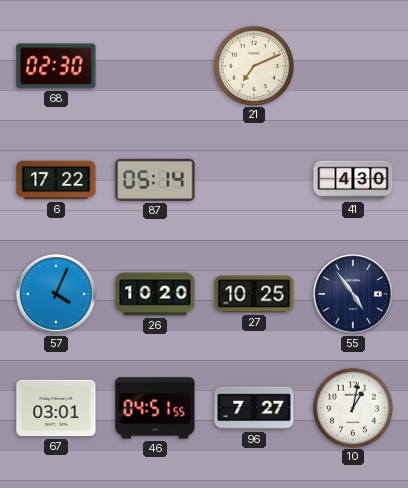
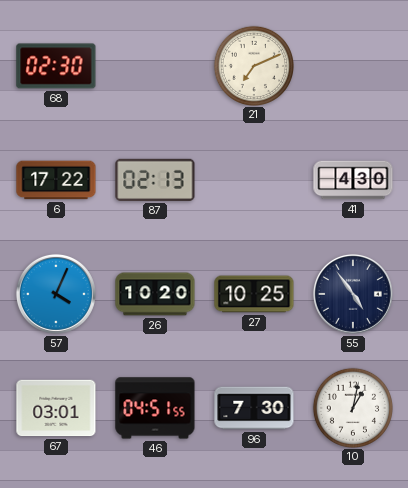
87: 05:14 -> 02:13
96: 7:27 -> 7:30
